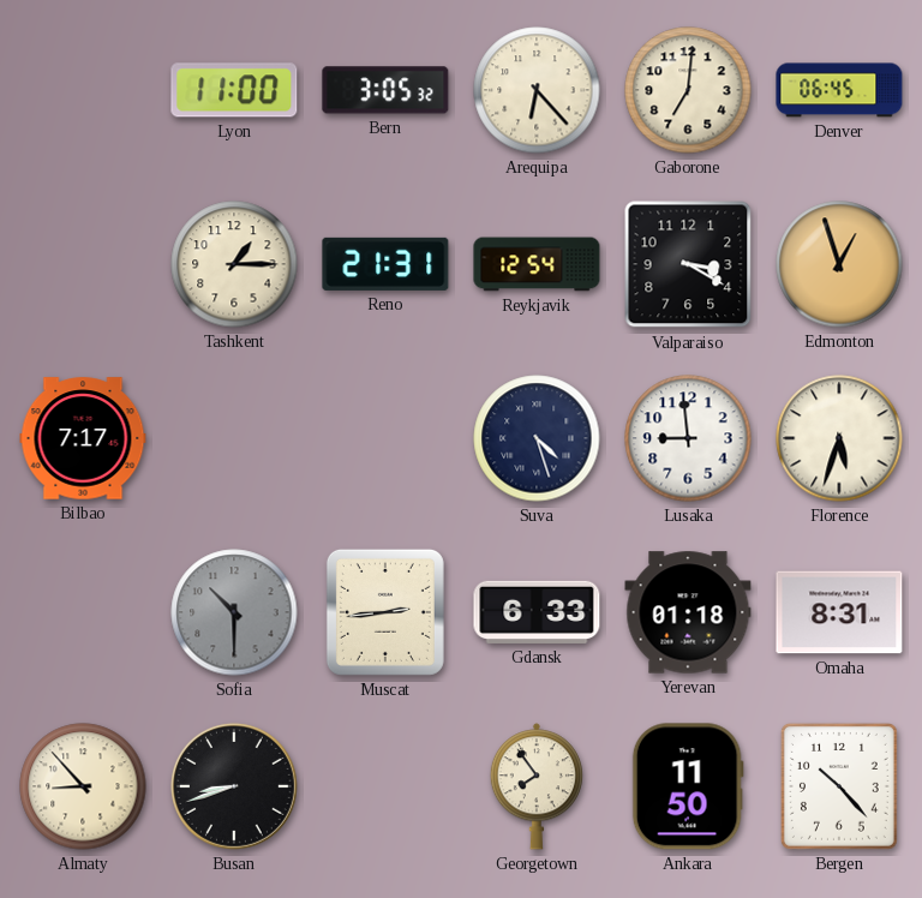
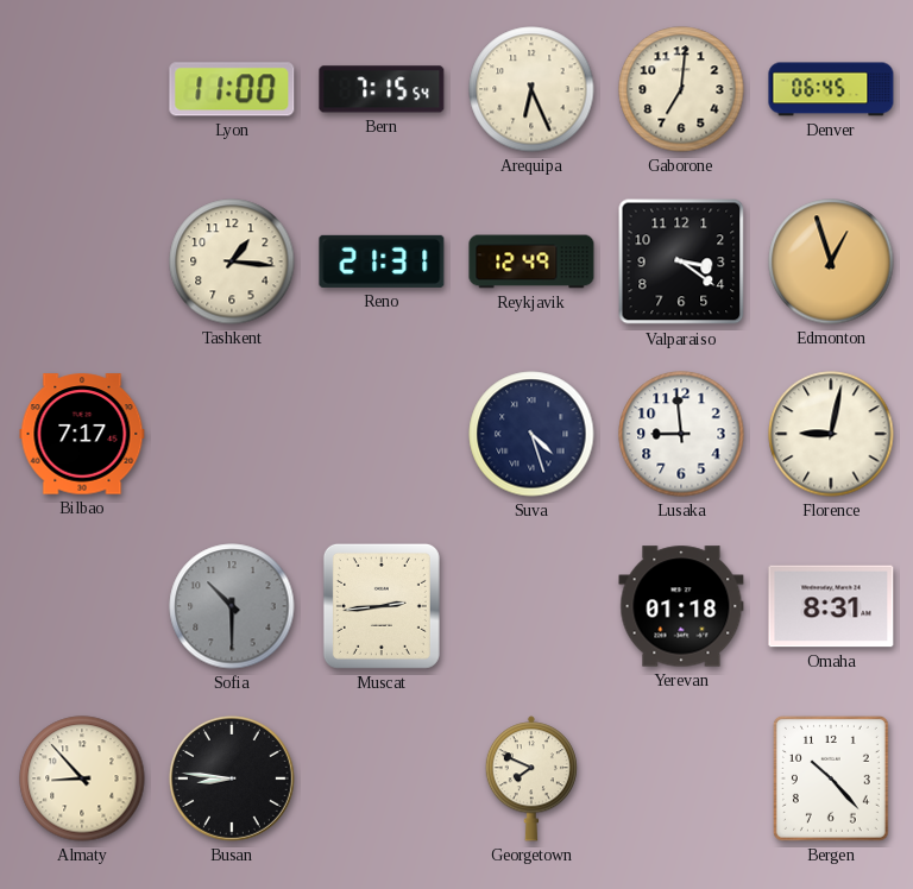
Bern: 3:05 -> 7:15
Arequipa: 6:23 -> 6:26
Tashkent: 1:15 -> 1:16
Reykjavik: 12:54 -> 12:49
Valparaiso: 3:20 -> 3:21
Florence: 5:33 -> 9:02
Gdansk: 6:33 -> none
Busan: 8:42 -> 8:46
Georgetown: 7:54 -> 7:49
Ankara: 11:50 -> none
